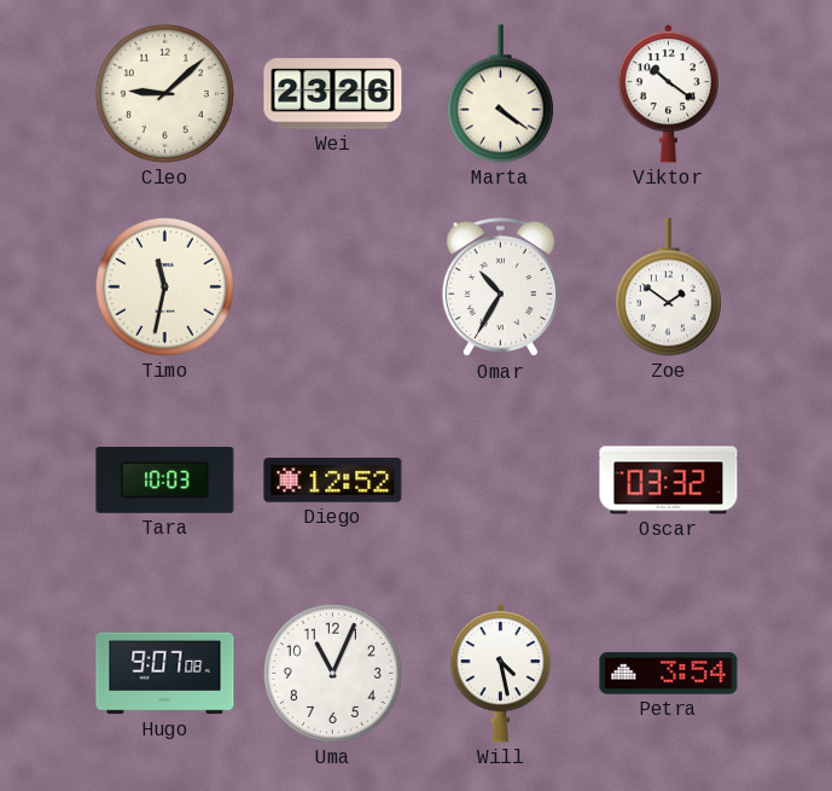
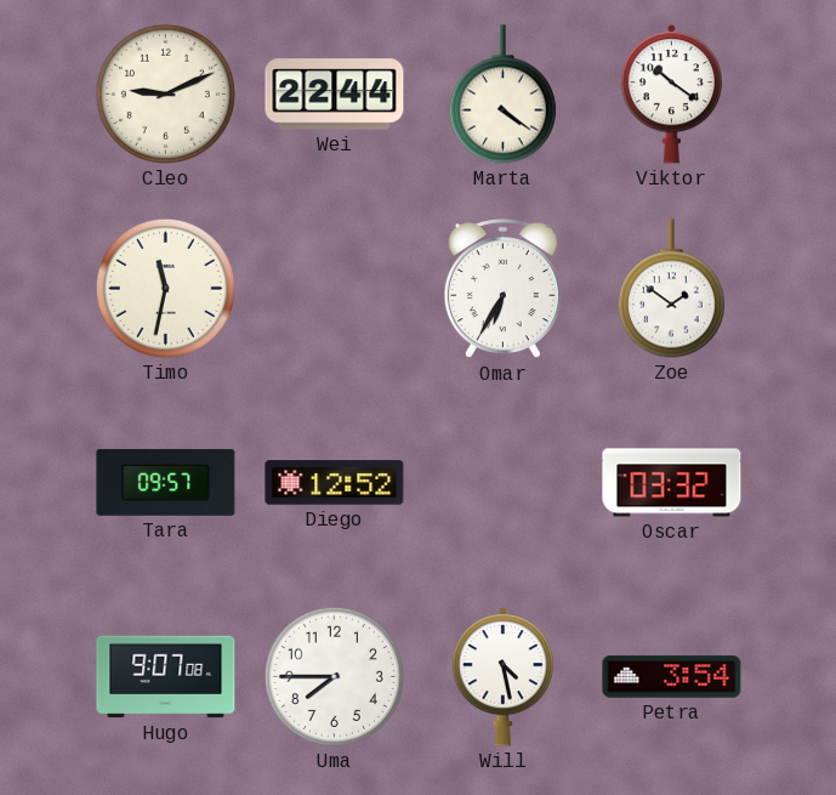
Cleo: 9:08 -> 9:11
Wei: 23:26 -> 22:44
Omar: 10:35 -> 6:35
Tara: 10:03 -> 09:57
Uma: 11:04 -> 7:45
